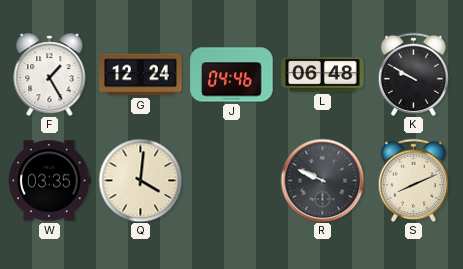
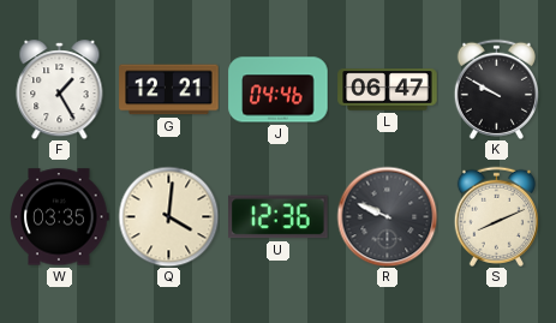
G: 12:24 -> 12:21
L: 06:48 -> 06:47
U: none -> 12:36
